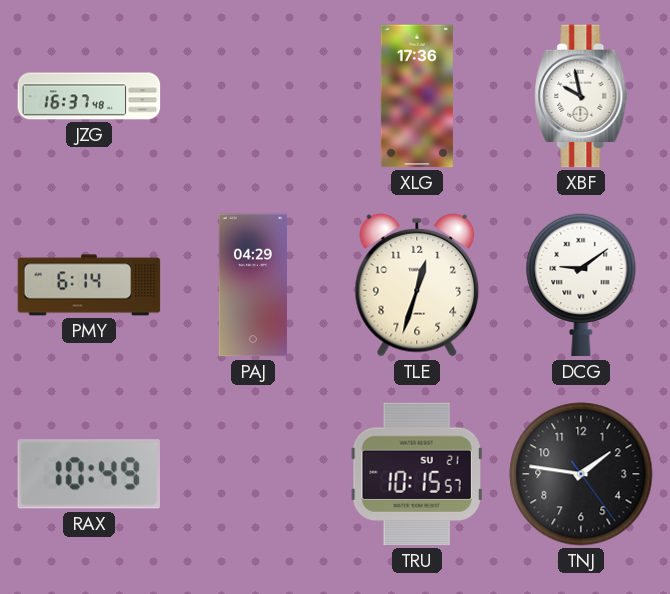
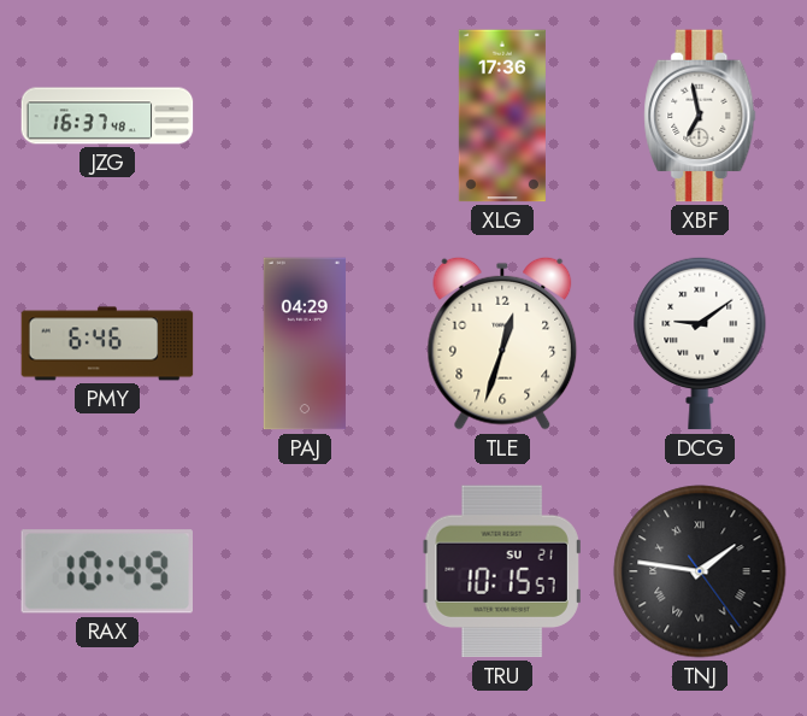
XBF: 9:58 -> 6:58
PMY: 6:14 -> 6:46
TNJ numerals: Arabic -> Roman
